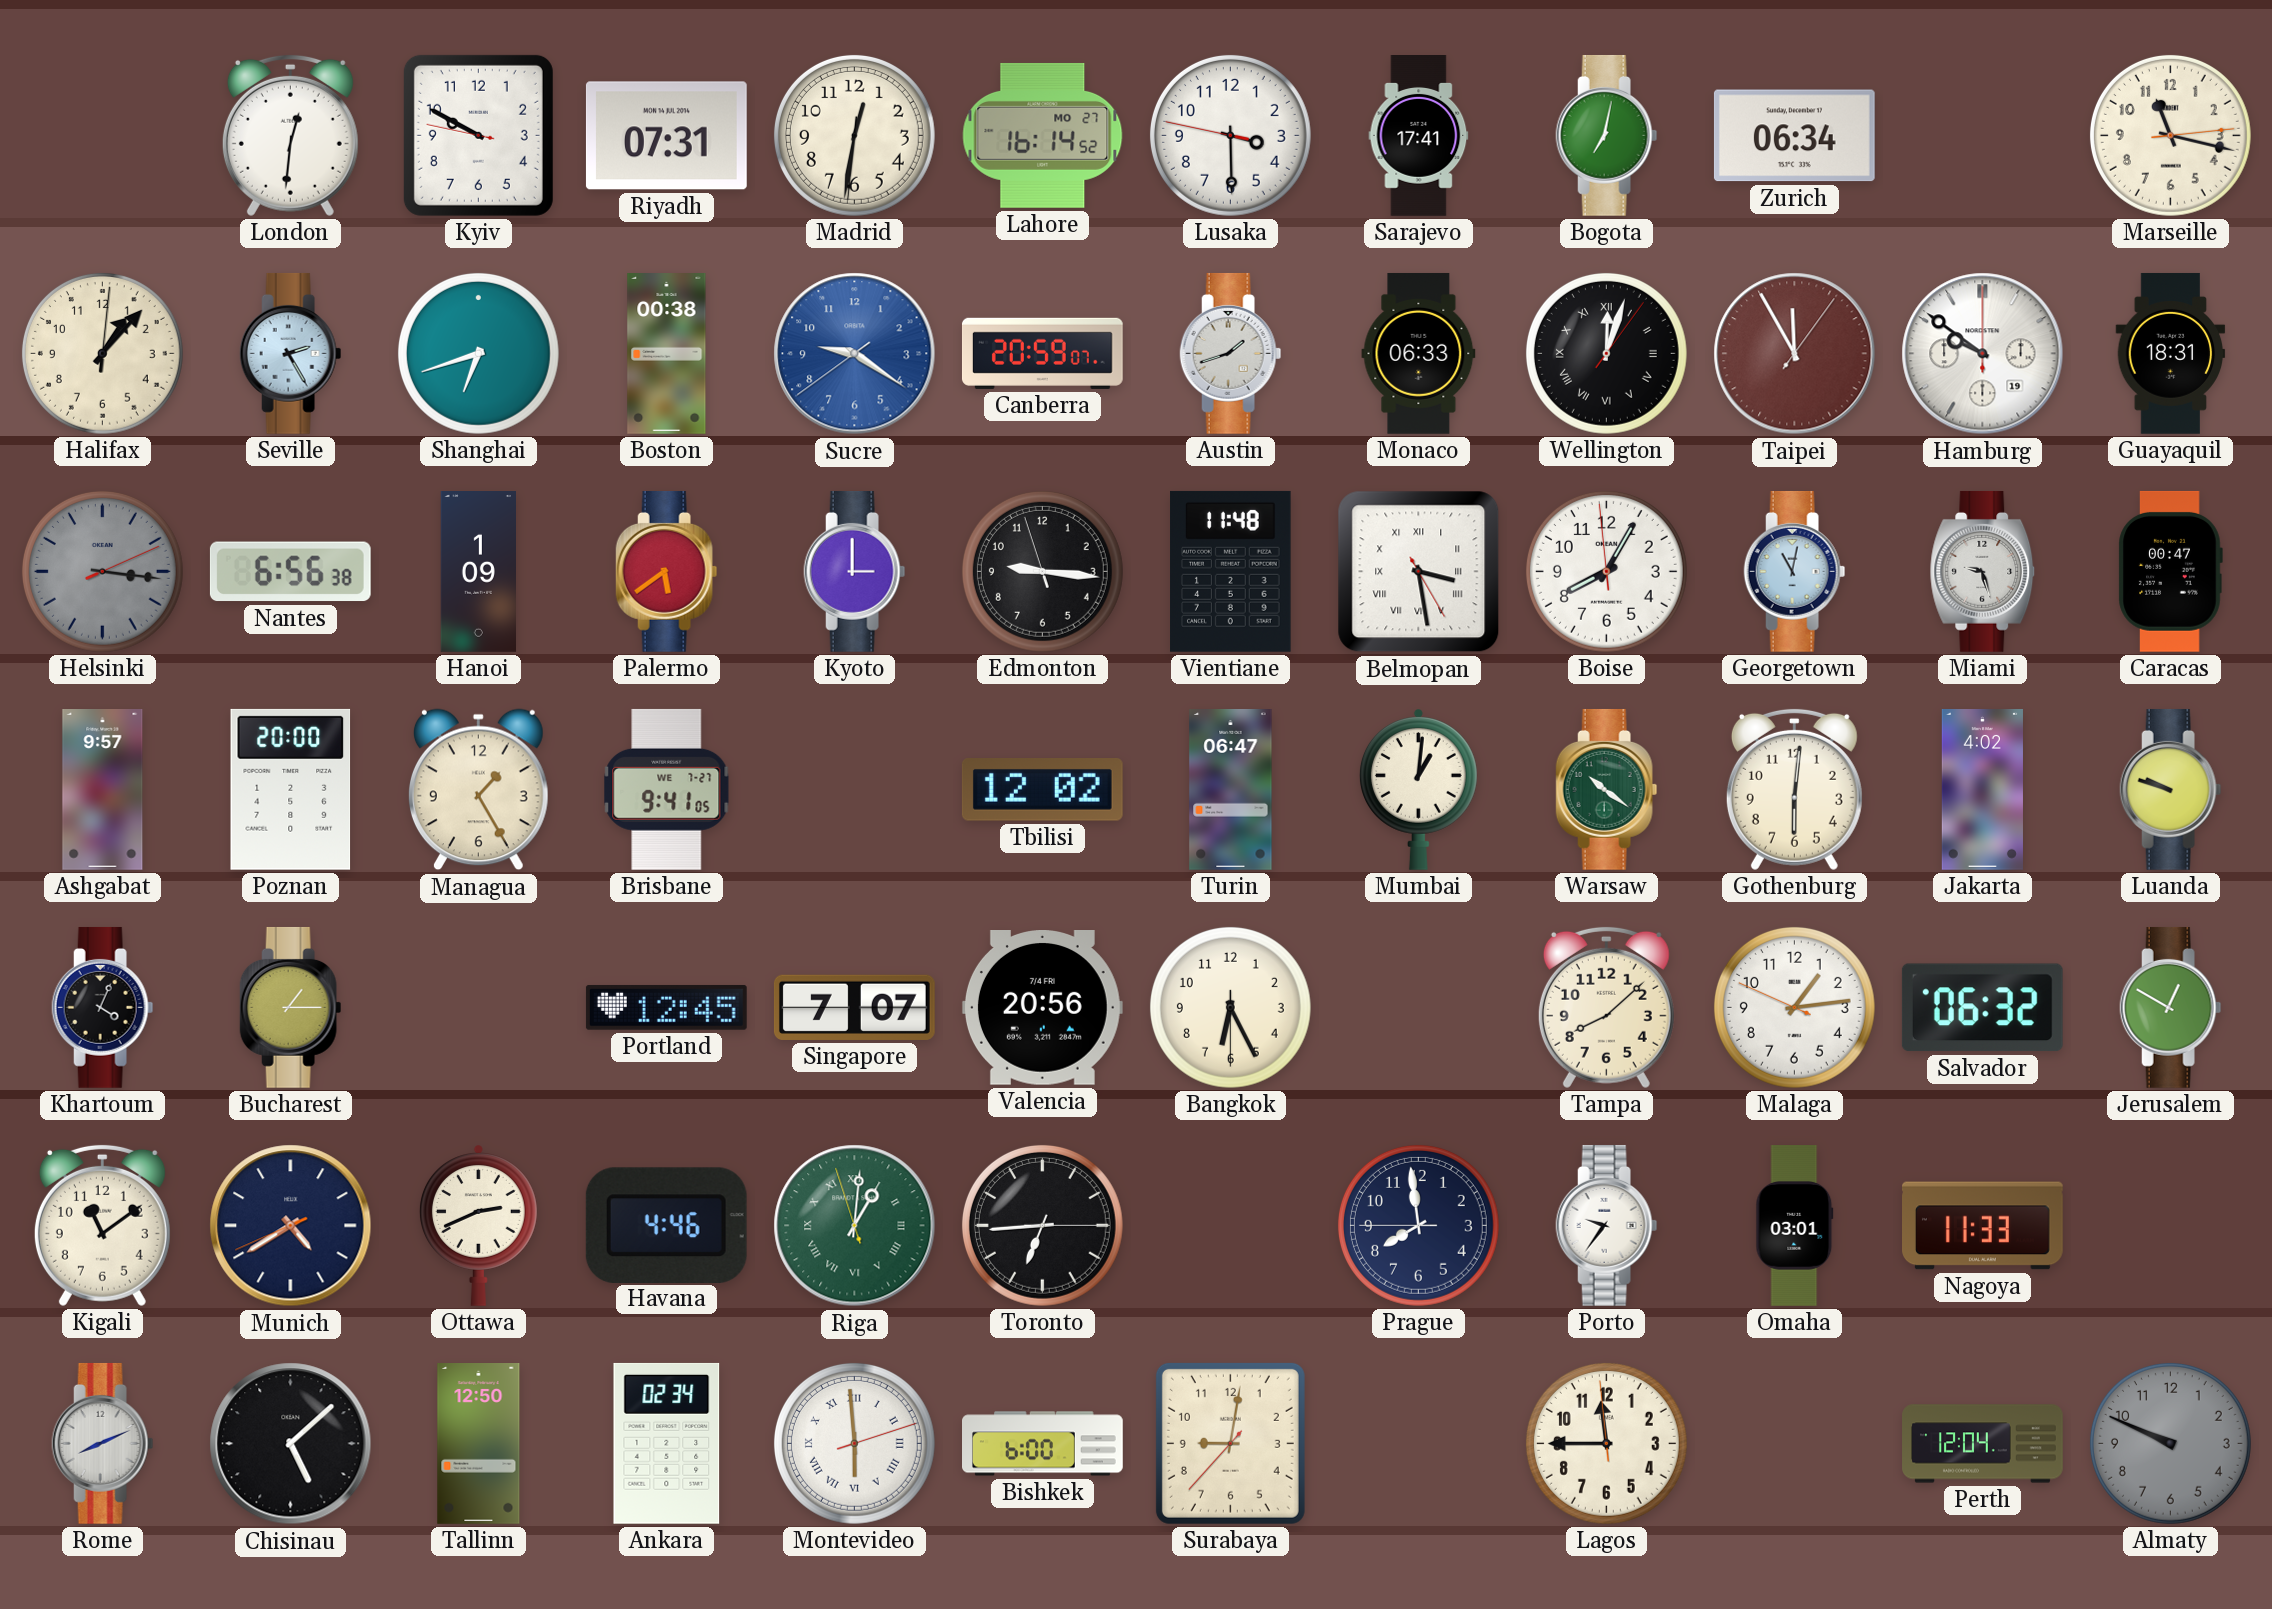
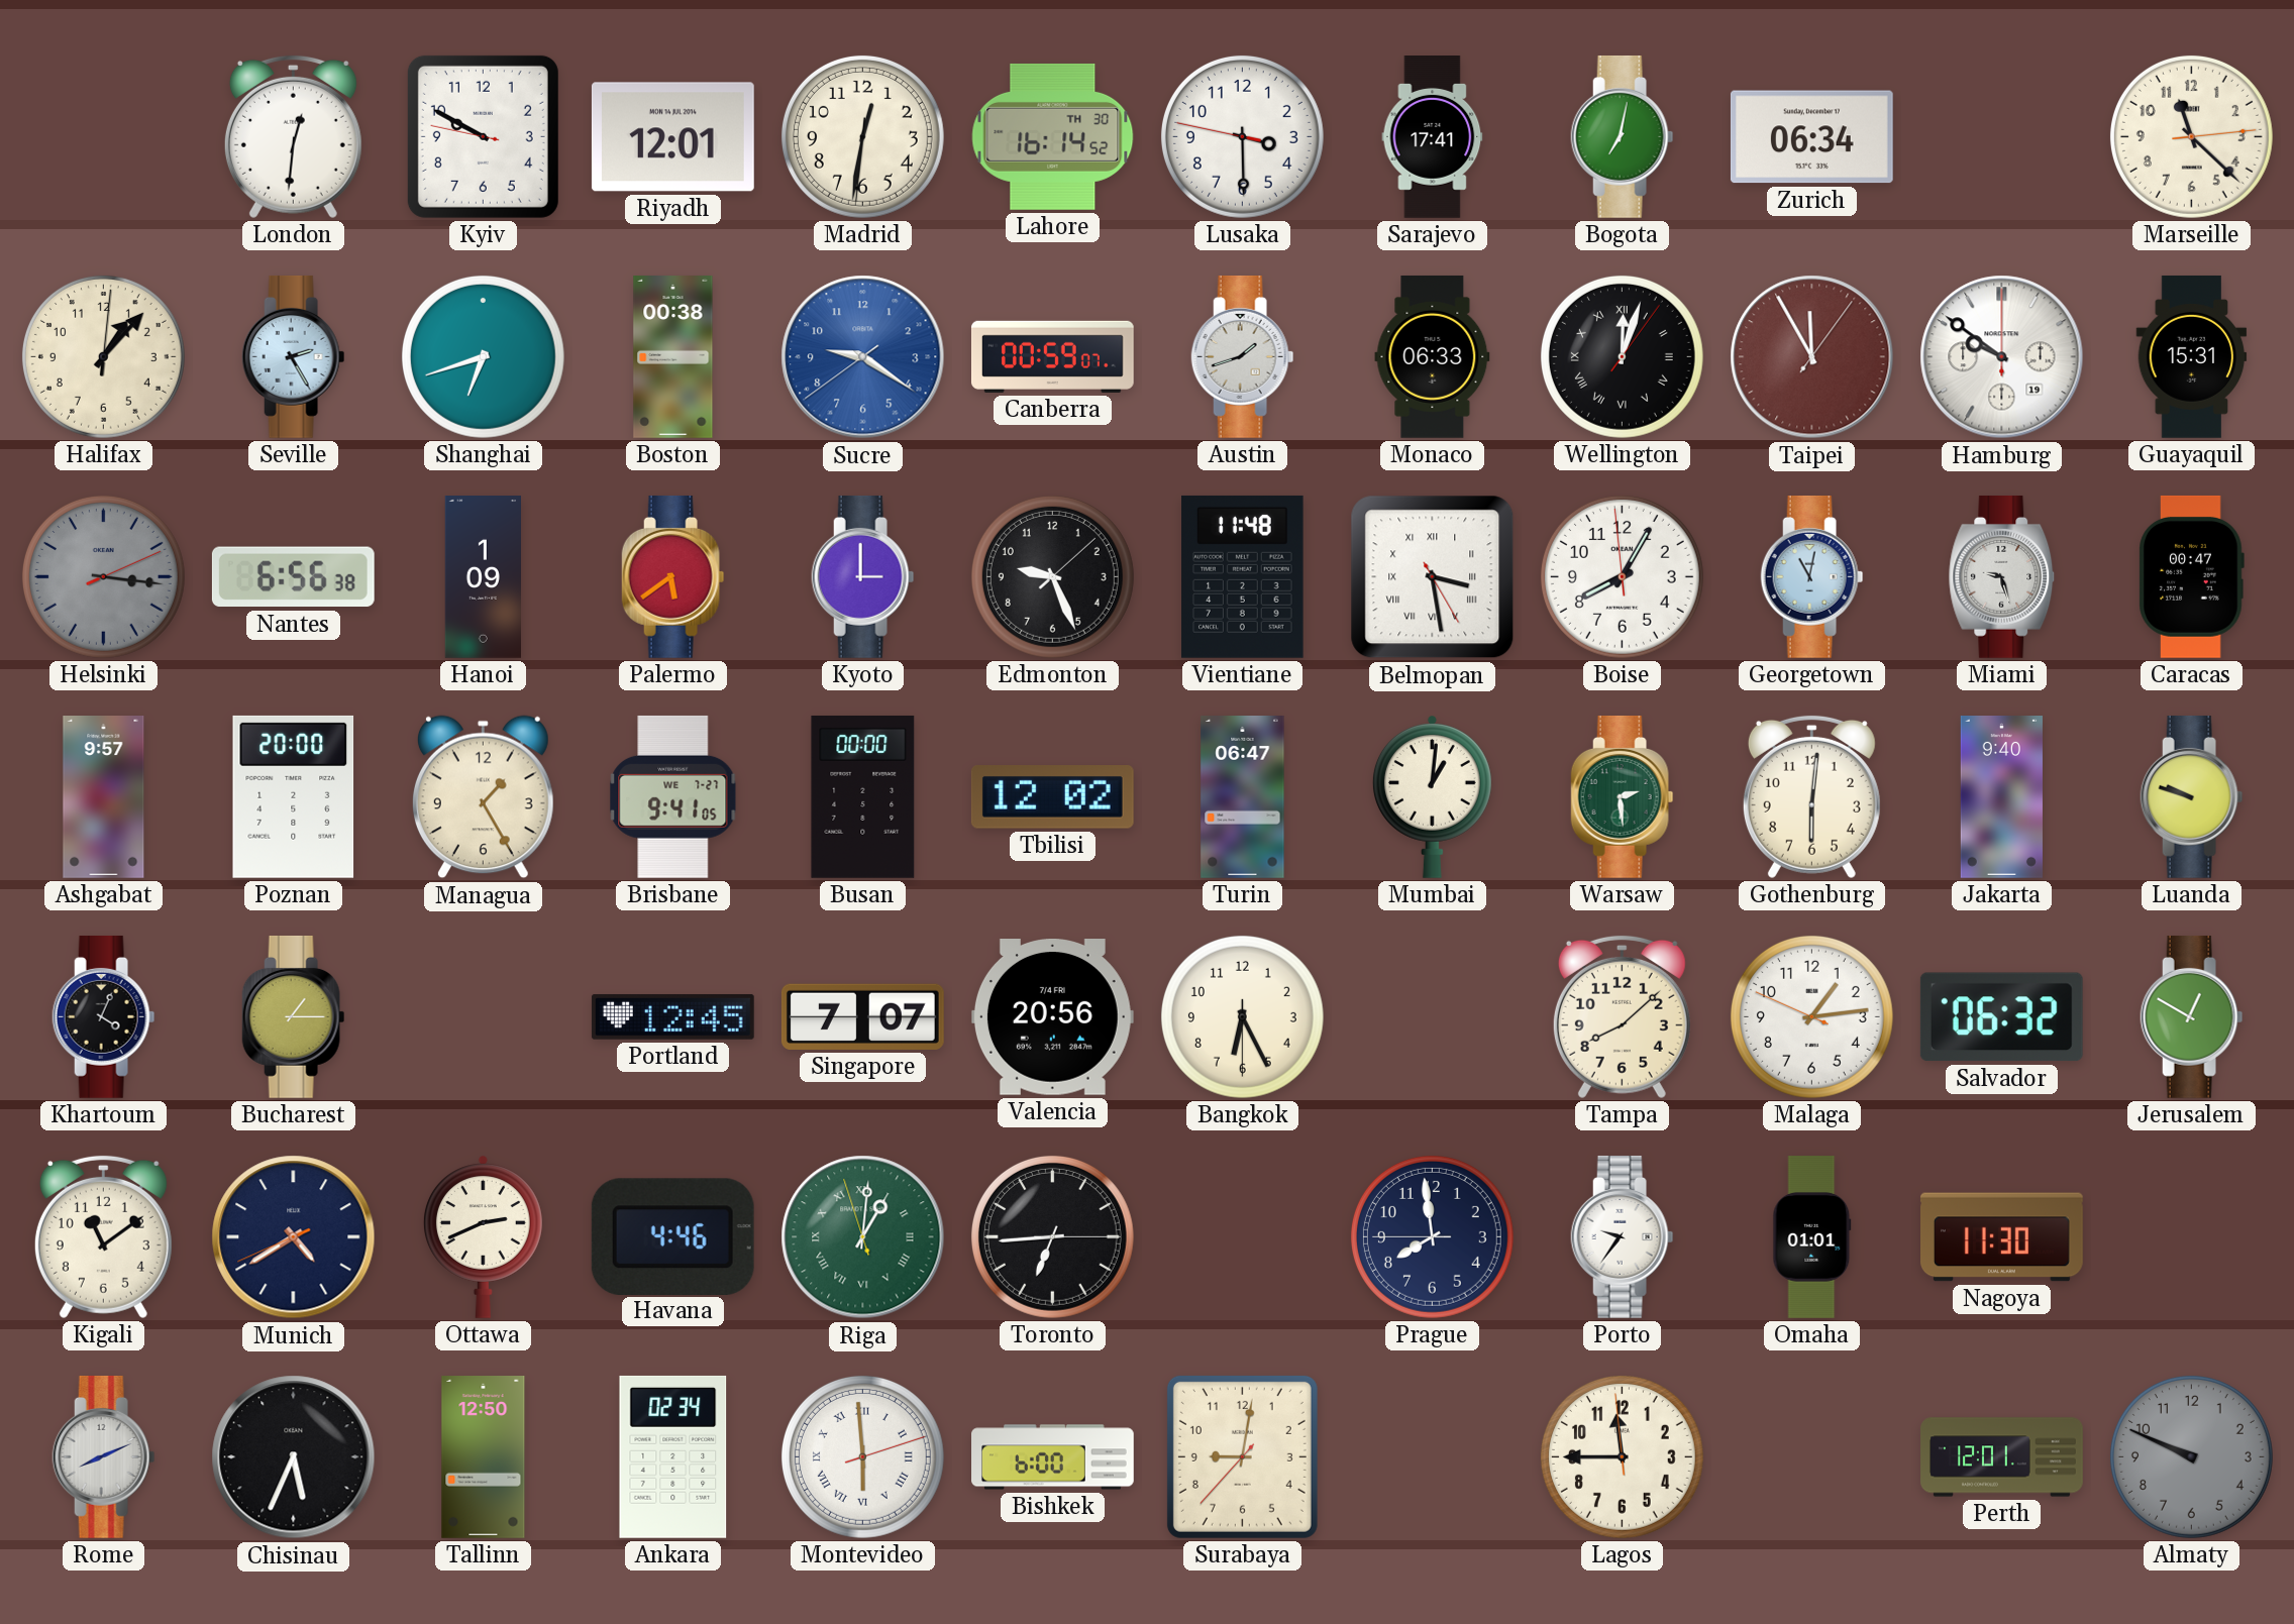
Riyadh: 07:31 -> 12:01
Lahore date: MO 27 -> TH 30
Marseille: 11:17 -> 11:22
Canberra: 20:59 -> 00:59
Guayaquil: 18:31 -> 15:31
Edmonton: 9:15 -> 9:26
Busan: none -> 00:00
Warsaw: 10:21 -> 2:29
Jakarta: 4:02 -> 9:40
Omaha: 03:01 -> 01:01
Nagoya: 11:33 -> 11:30
Chisinau: 5:08 -> 5:34
Perth: 12:04 -> 12:01
